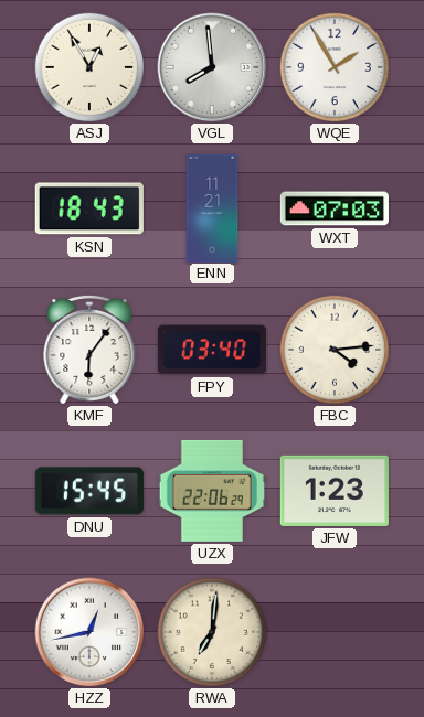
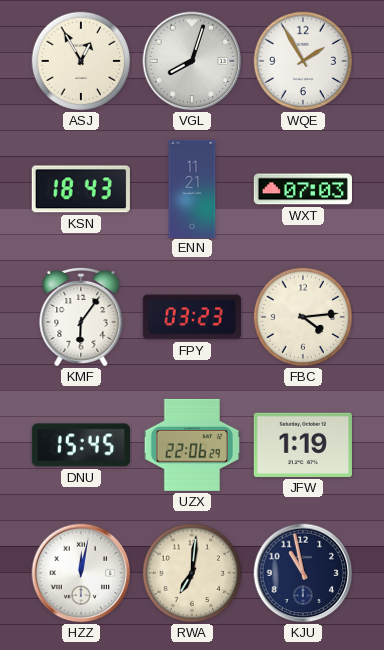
VGL: 7:59 -> 8:03
FPY: 03:40 -> 03:23
JFW: 1:23 -> 1:19
HZZ: 12:43 -> 12:02
KJU: none -> 10:58
